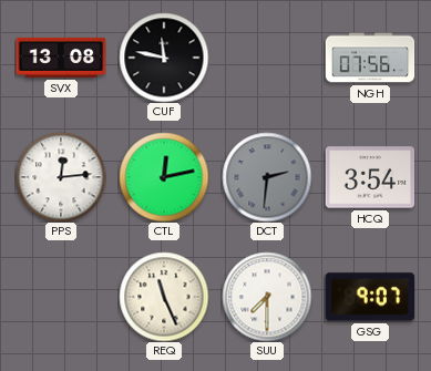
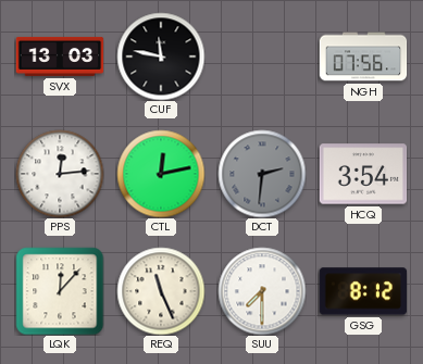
SVX: 13:08 -> 13:03
LQK: none -> 12:07
GSG: 9:07 -> 8:12
